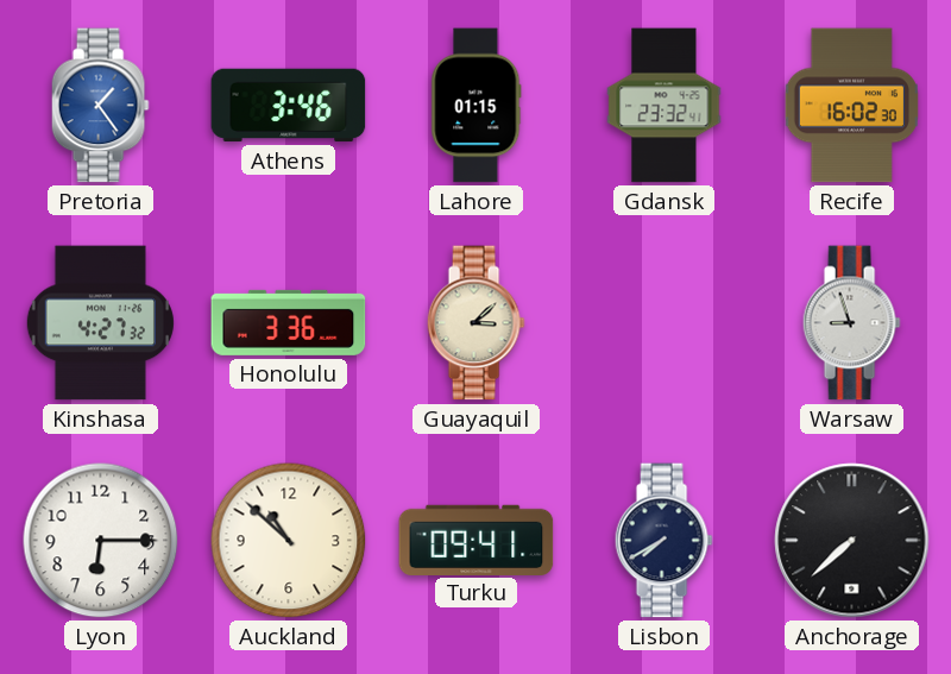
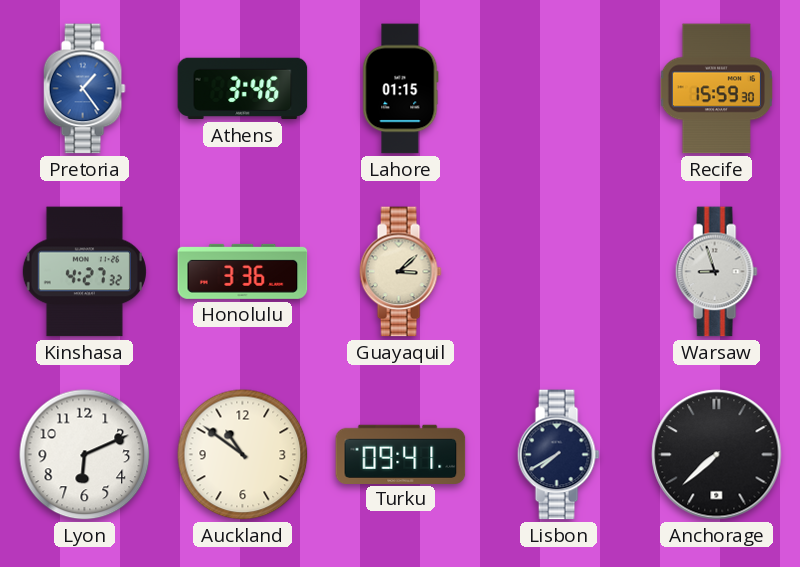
Gdansk: 23:32 -> none
Recife: 16:02 -> 15:59
Lyon: 6:15 -> 6:11
Auckland: 10:52 -> 10:51
